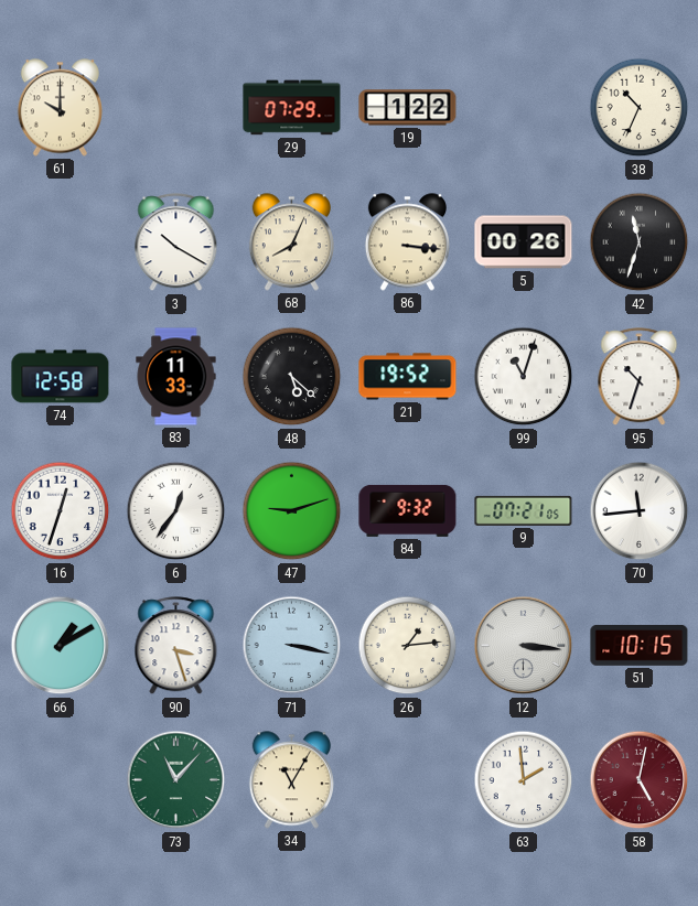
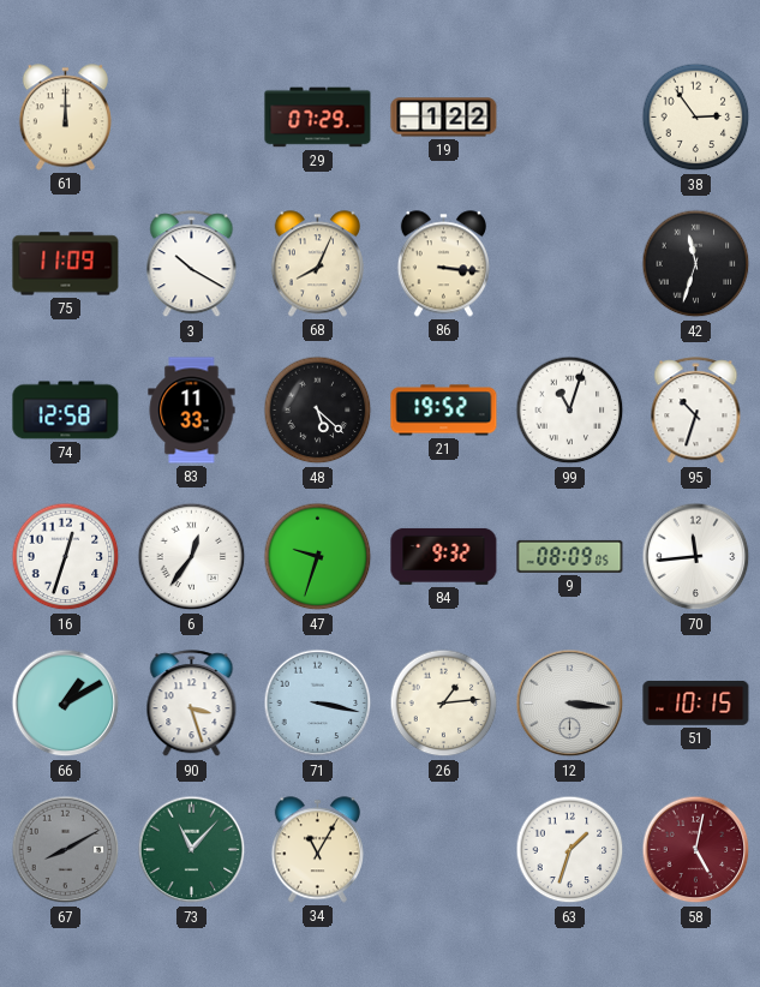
61: 10:00 -> 12:00
38: 10:34 -> 2:54
75: none -> 11:09
5: 00:26 -> none
47: 9:12 -> 9:33
9: 07:21 -> 08:09
67: none -> 8:10
63: 1:59 -> 1:33
